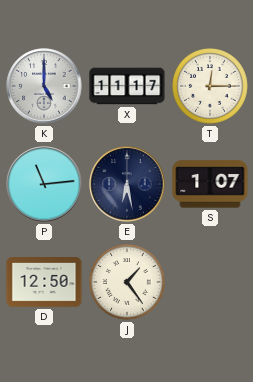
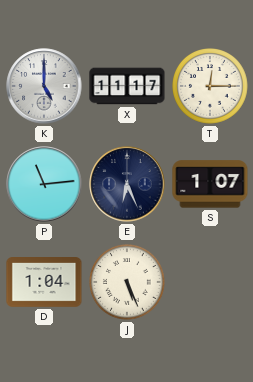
E: 6:28 -> 6:26
D: 12:50 -> 1:04
J: 1:24 -> 5:26
